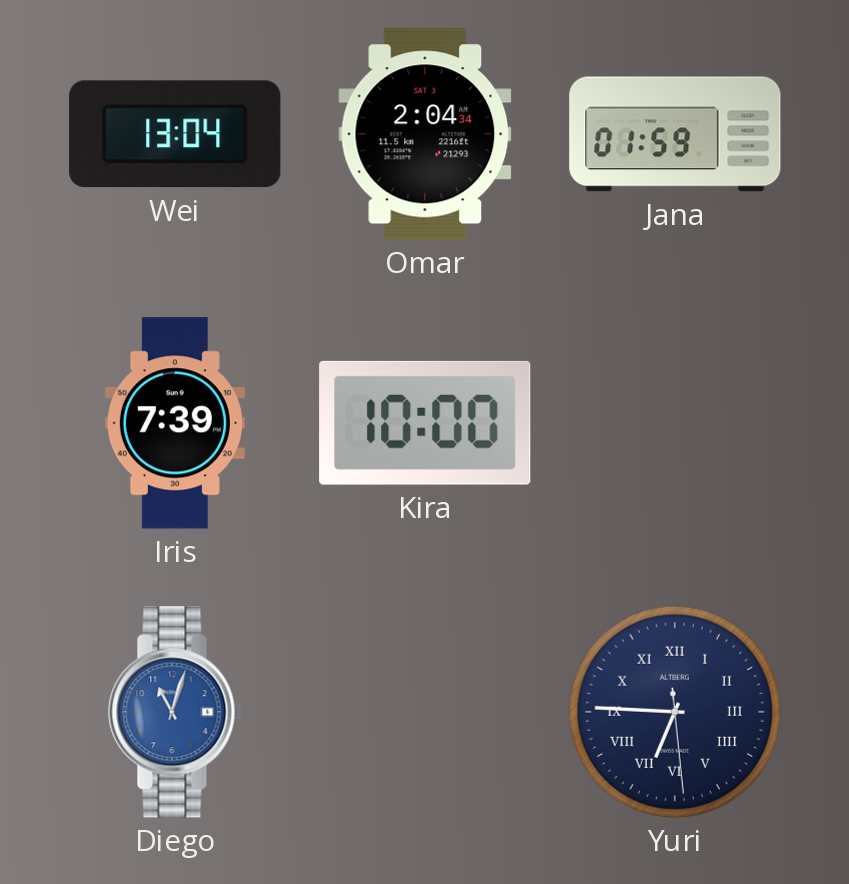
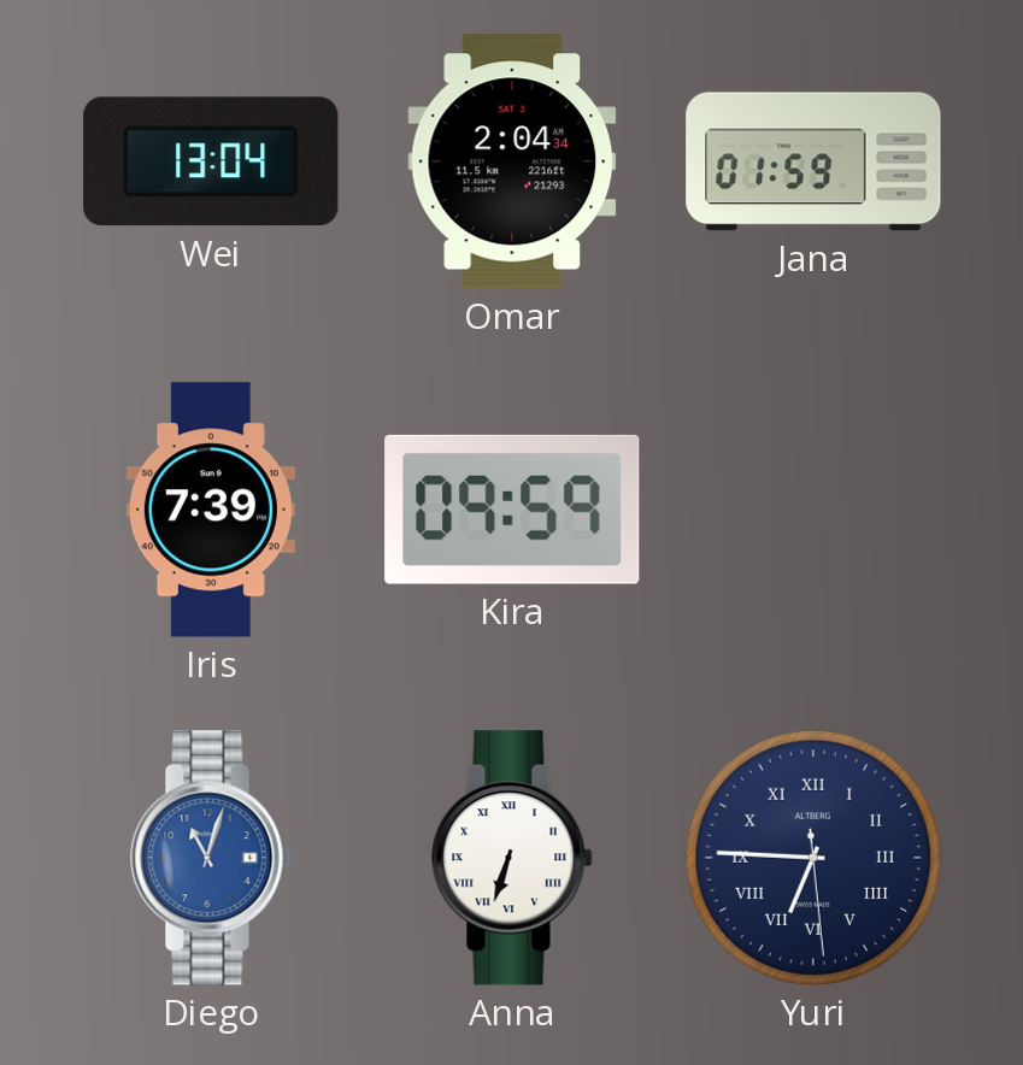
Kira: 10:00 -> 09:59
Anna: none -> 6:33
